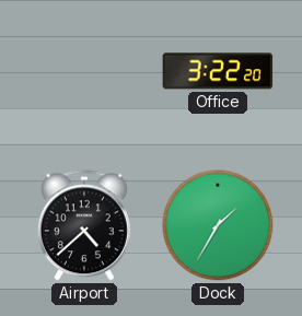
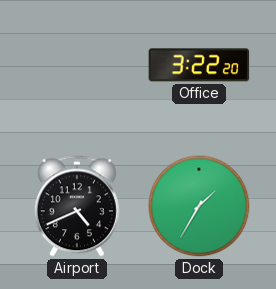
Airport: 4:38 -> 4:41
